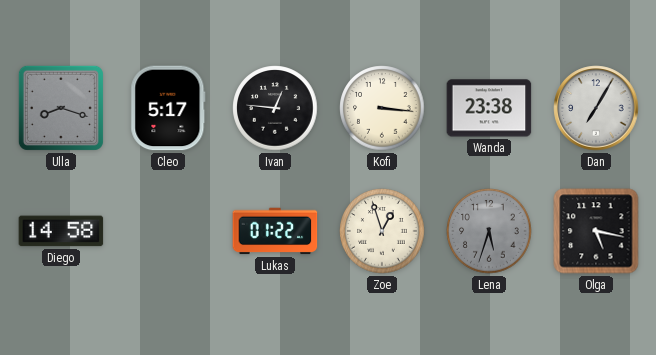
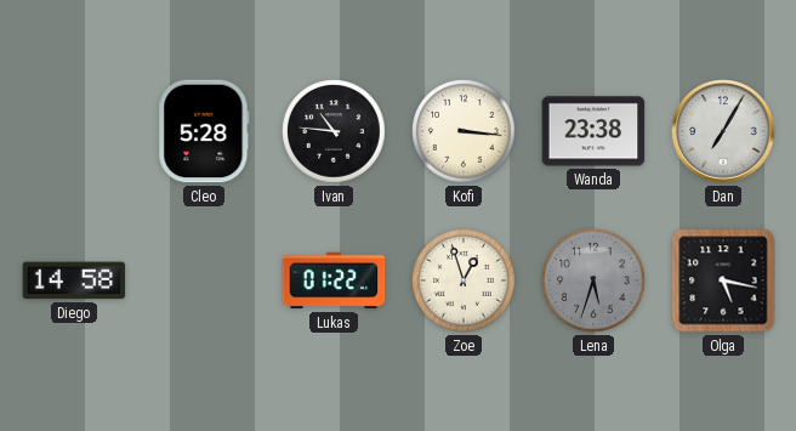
Ulla: 8:18 -> none
Cleo: 5:17 -> 5:28
Ivan: 12:46 -> 10:46
